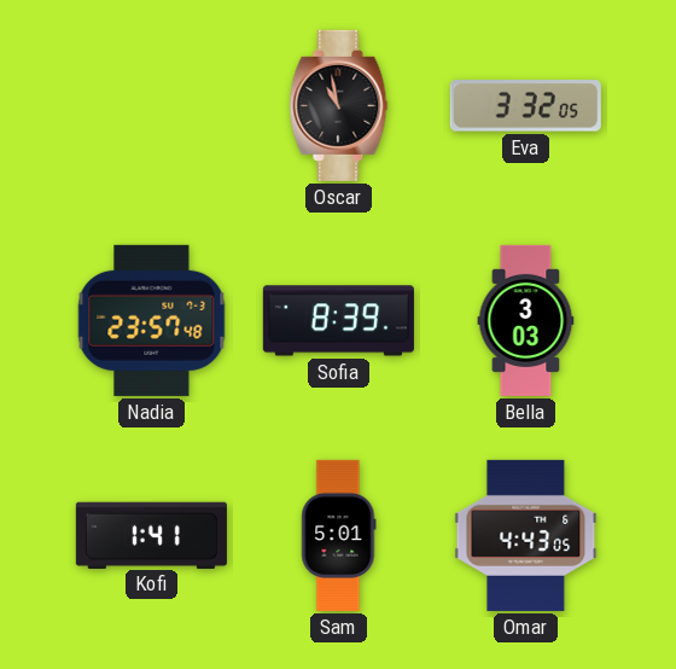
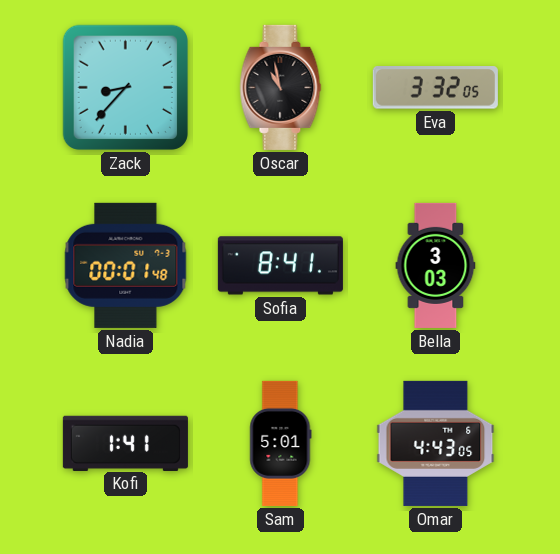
Zack: none -> 8:37
Nadia: 23:57 -> 00:01
Sofia: 8:39 -> 8:41
